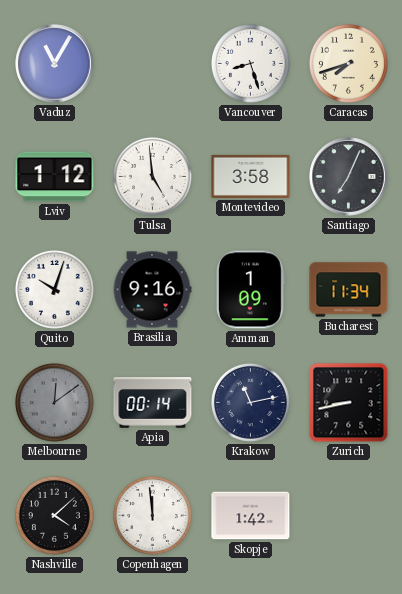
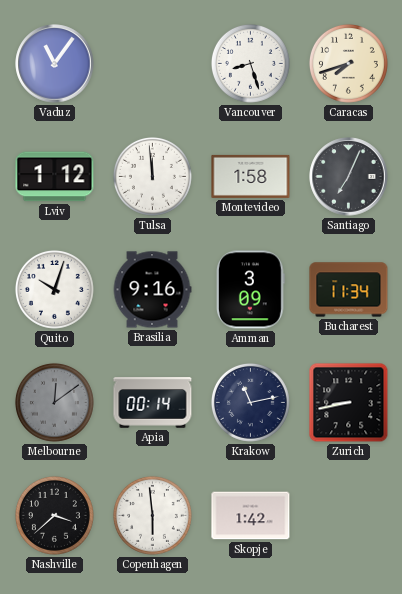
Vaduz: 11:05 -> 11:06
Tulsa: 4:59 -> 11:59
Montevideo: 3:58 -> 1:58
Amman: 1:09 -> 3:09
Nashville: 4:08 -> 3:38
Copenhagen: 11:59 -> 5:59
